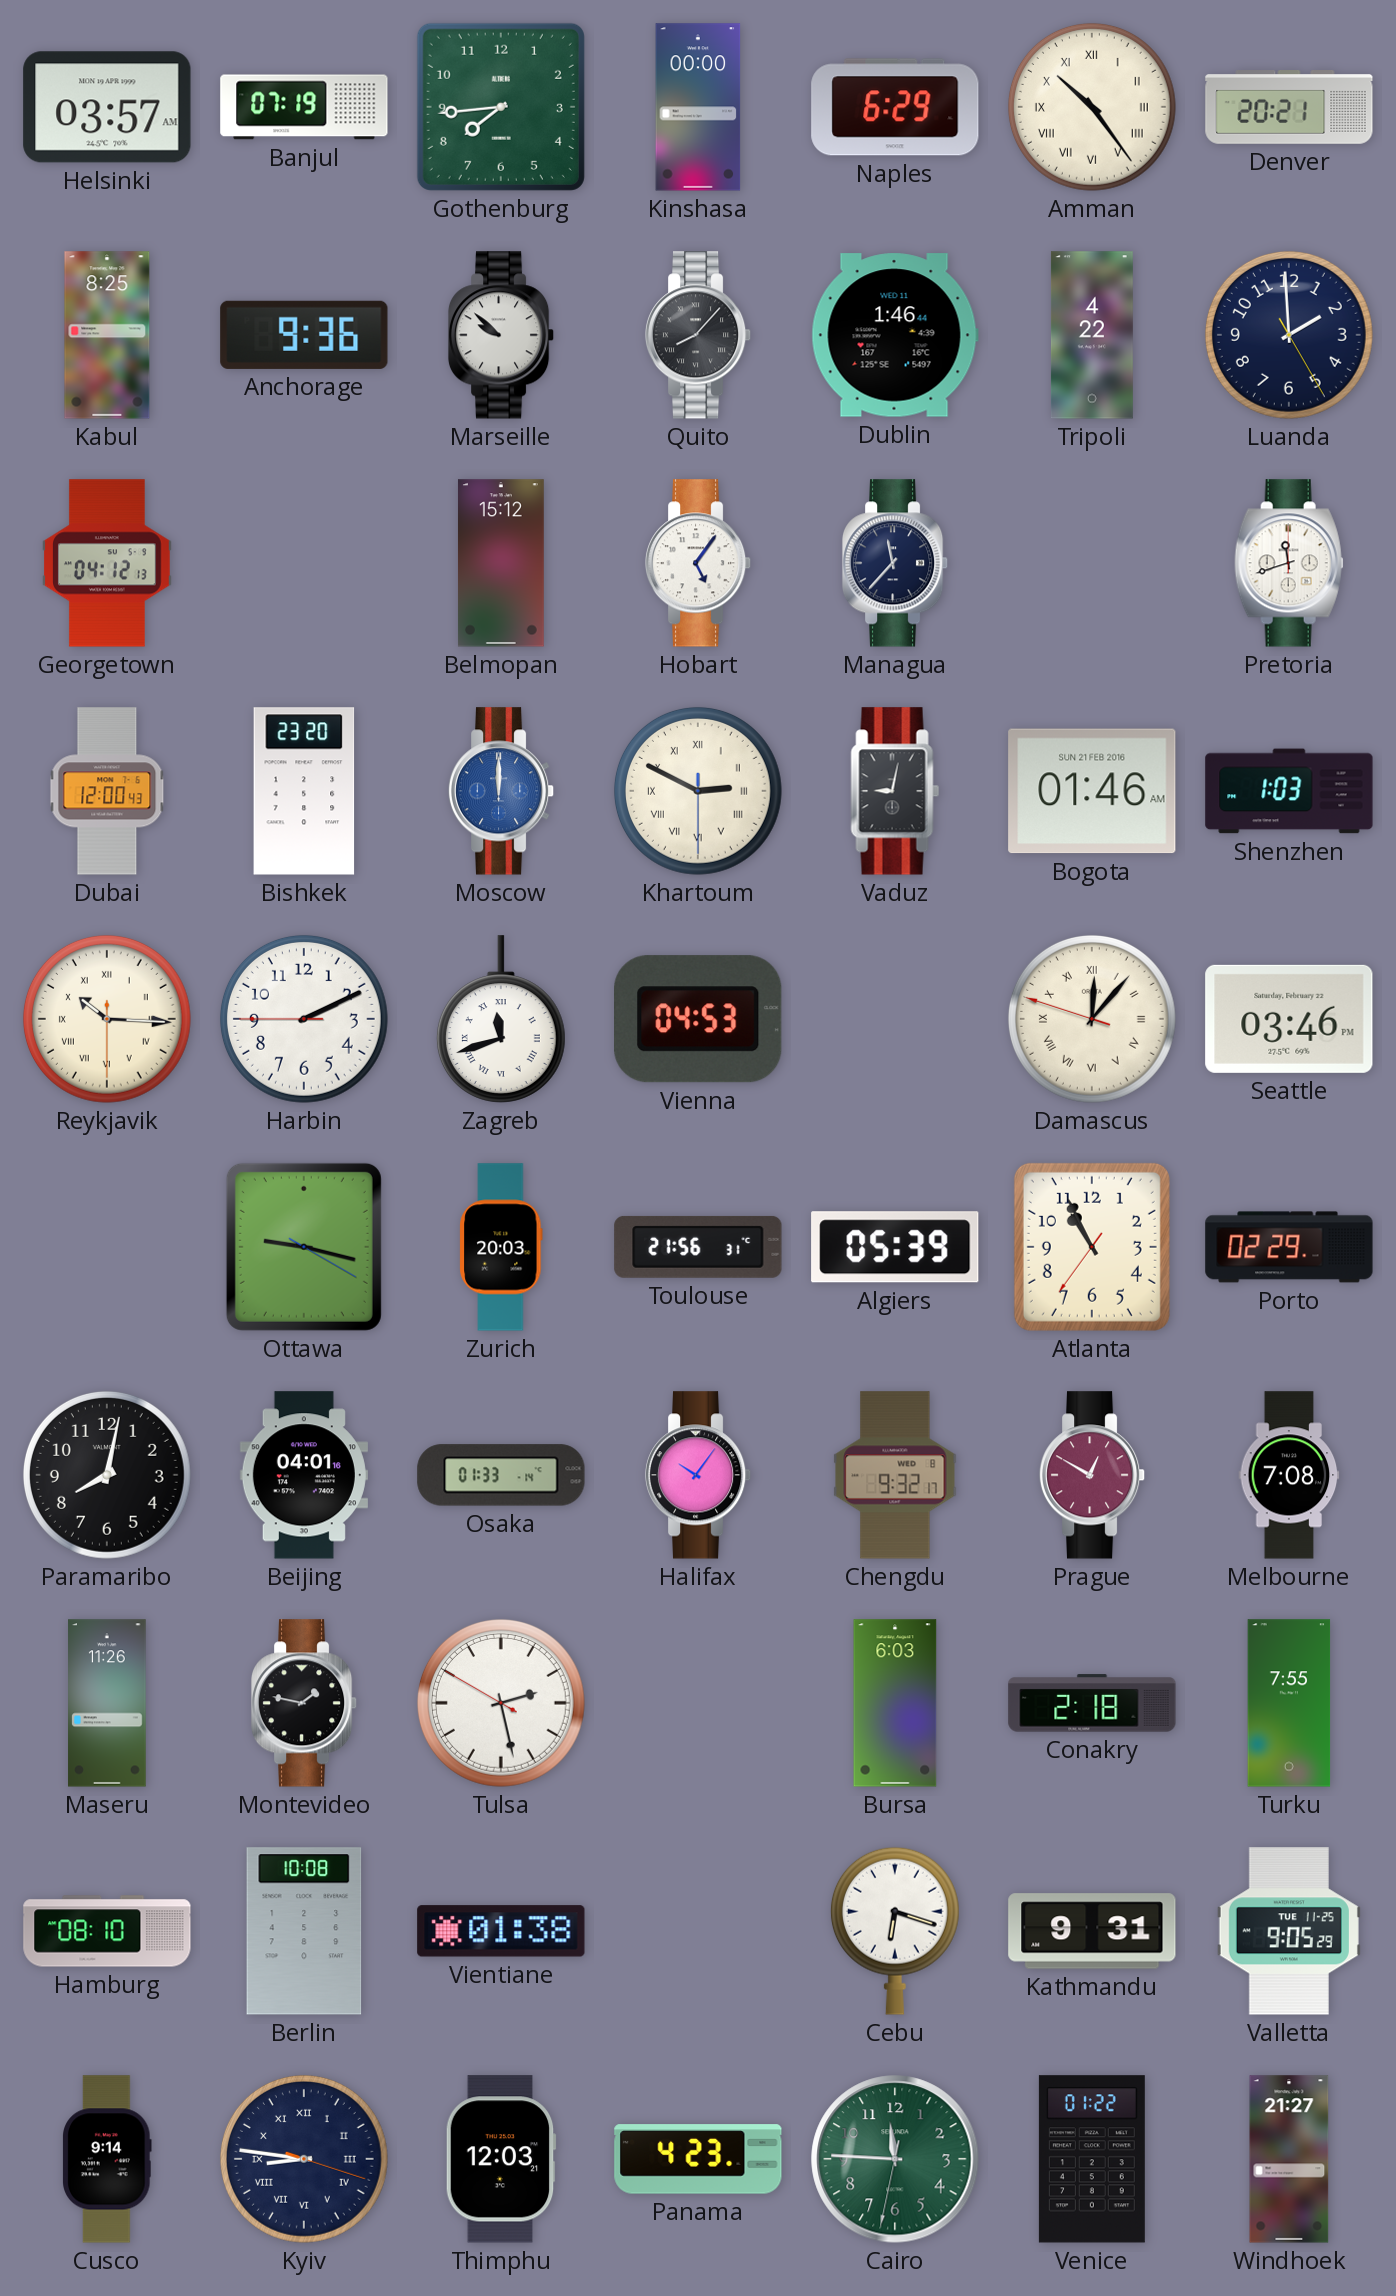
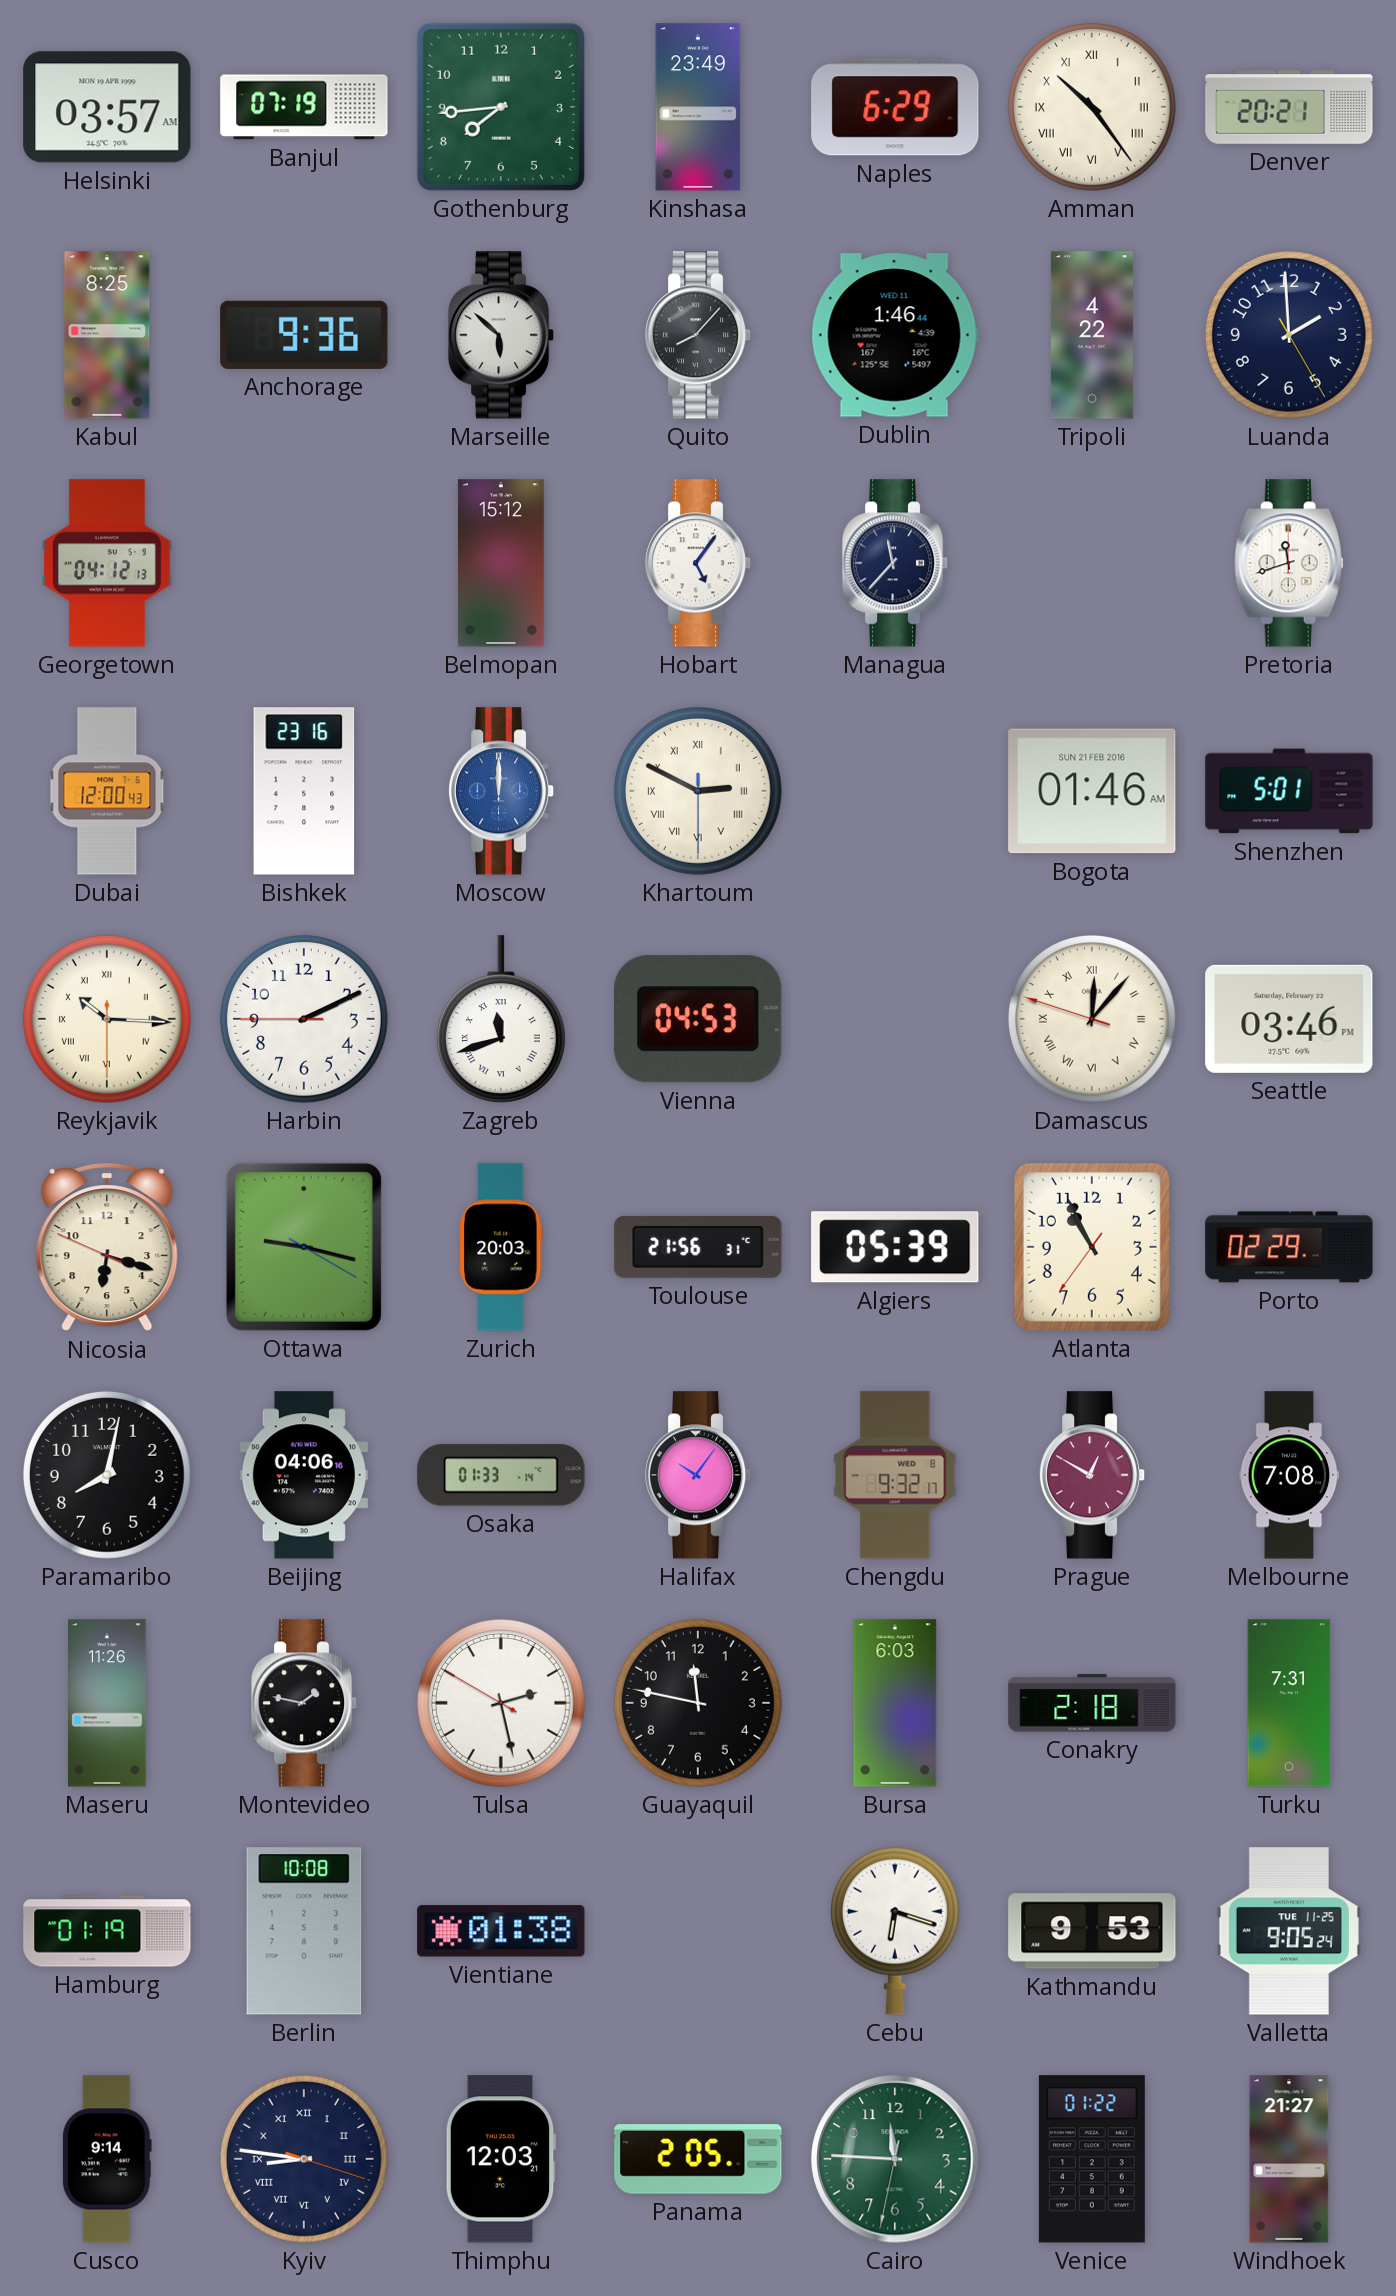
Kinshasa: 00:00 -> 23:49
Marseille: 9:52 -> 5:52
Bishkek: 23:20 -> 23:16
Vaduz: 9:02 -> none
Shenzhen: 1:03 -> 5:01
Nicosia: none -> 6:17
Beijing: 04:01 -> 04:06
Guayaquil: none -> 11:47
Turku: 7:55 -> 7:31
Hamburg: 08:10 -> 01:19
Kathmandu: 9:31 -> 9:53
Valletta: 9:05:29 -> 9:05:24
Panama: 4:23 -> 2:05
